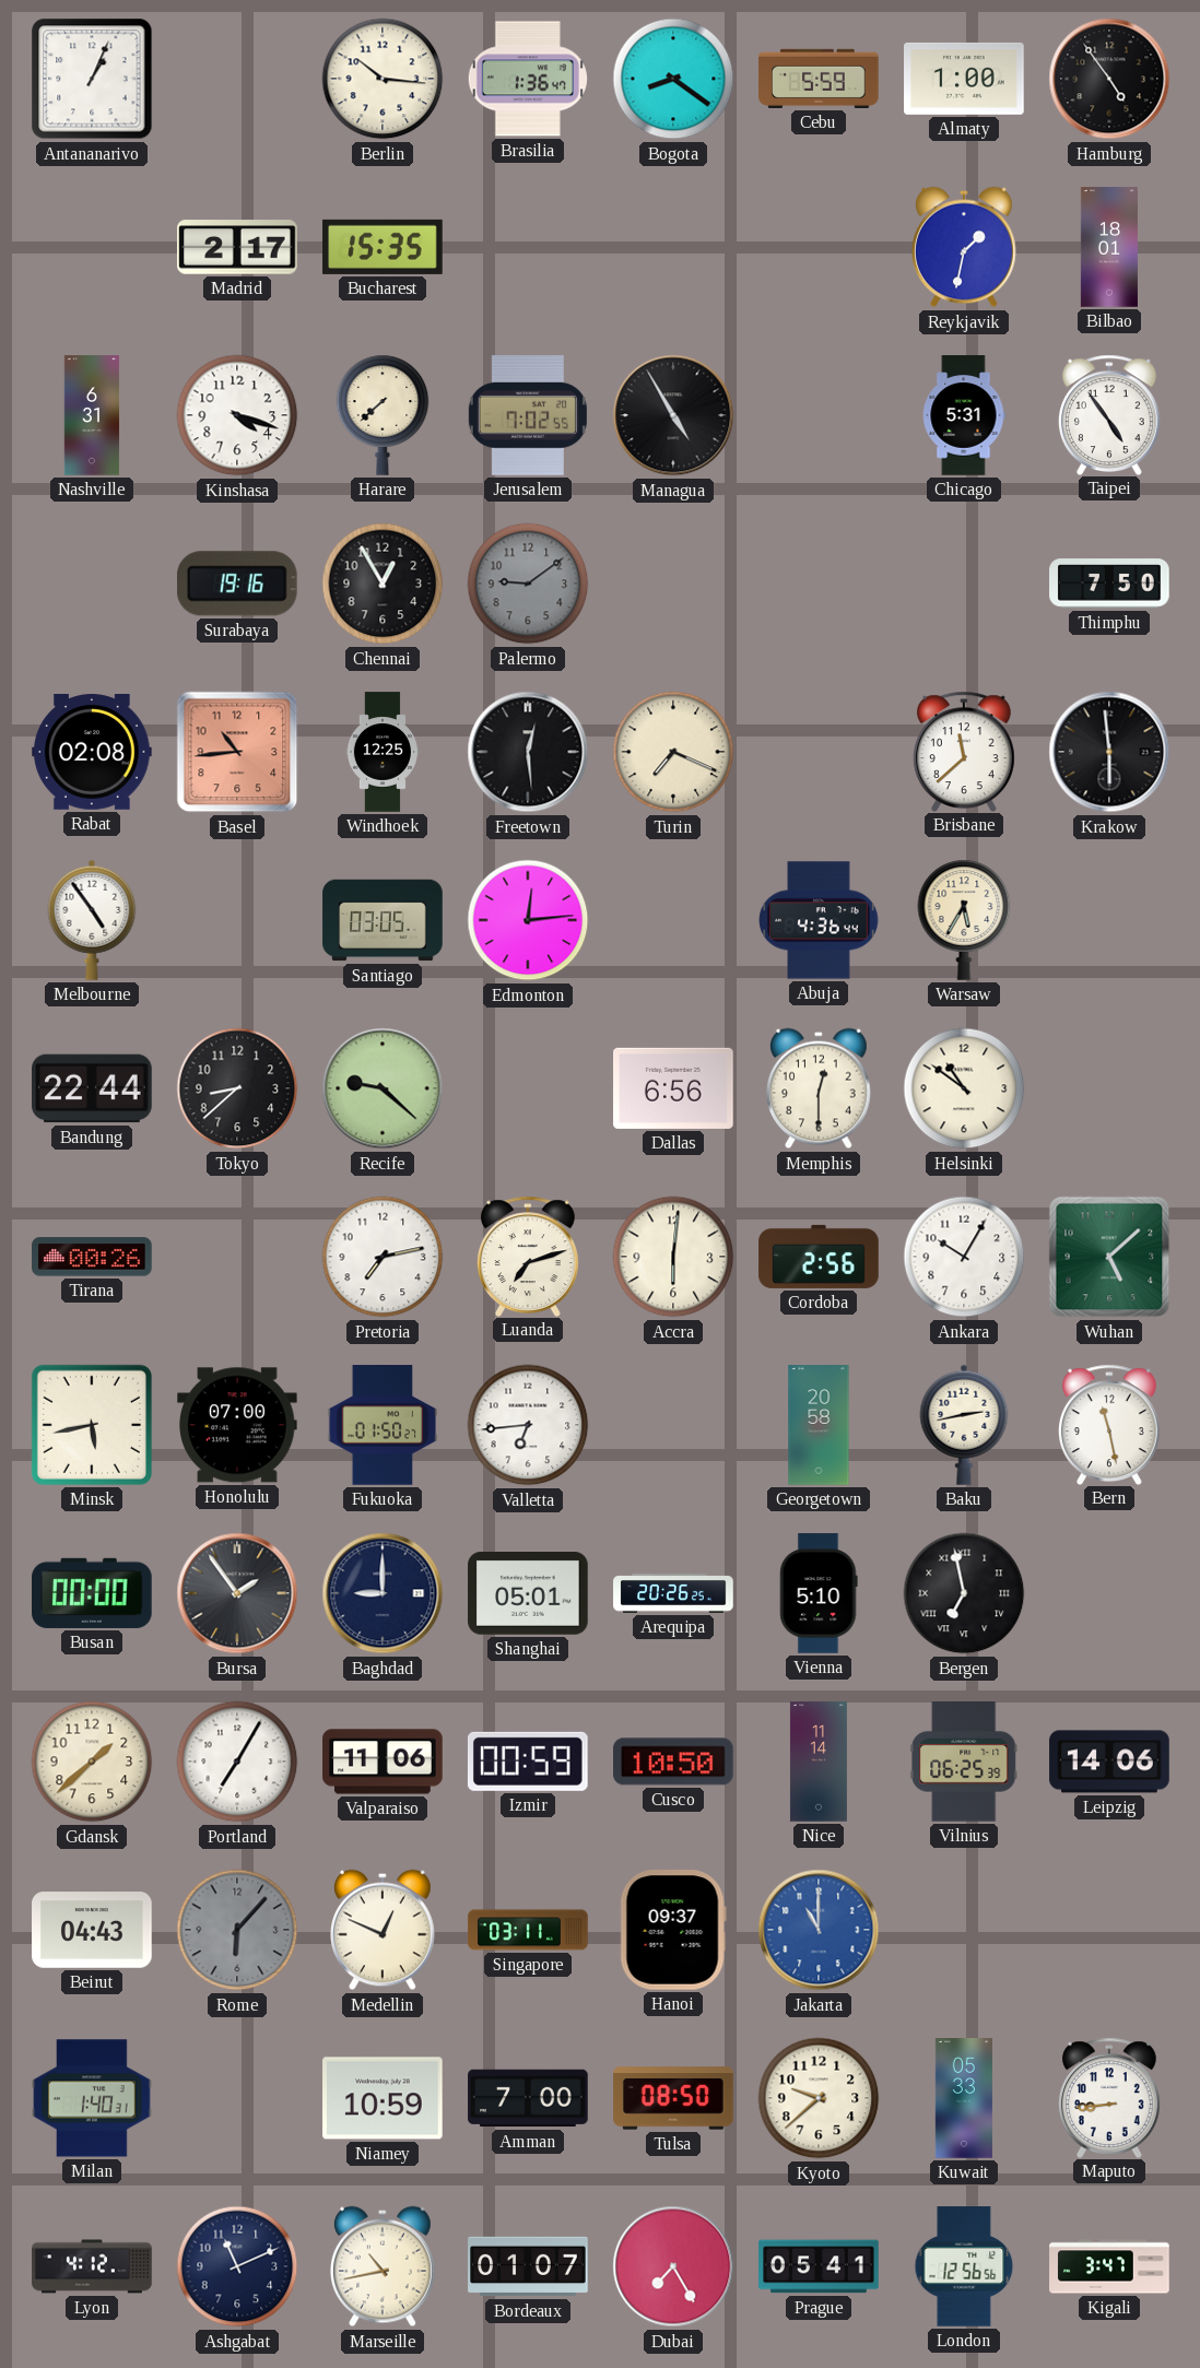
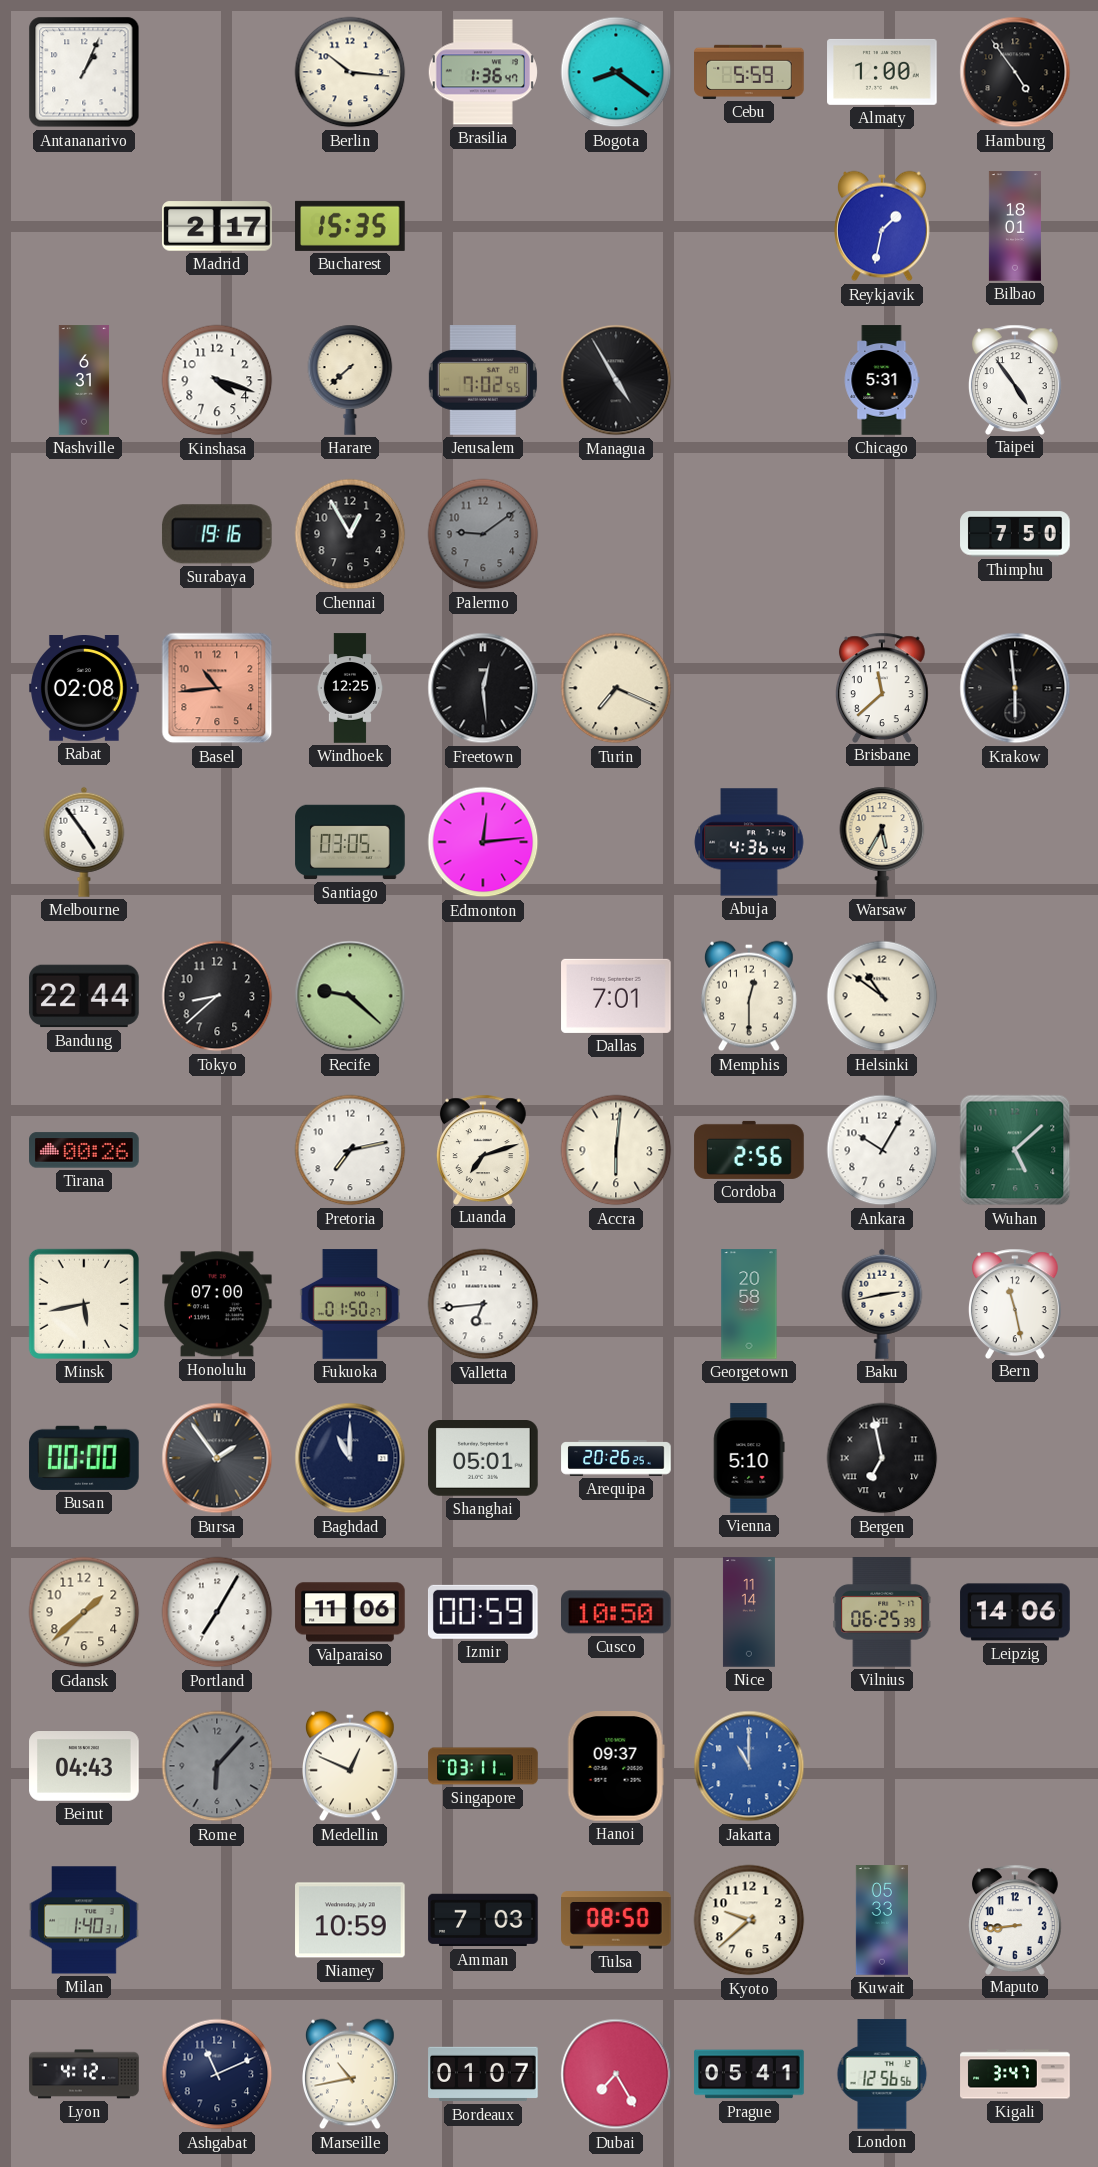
Dallas: 6:56 -> 7:01
Baghdad: 9:00 -> 11:00
Amman: 7:00 -> 7:03
